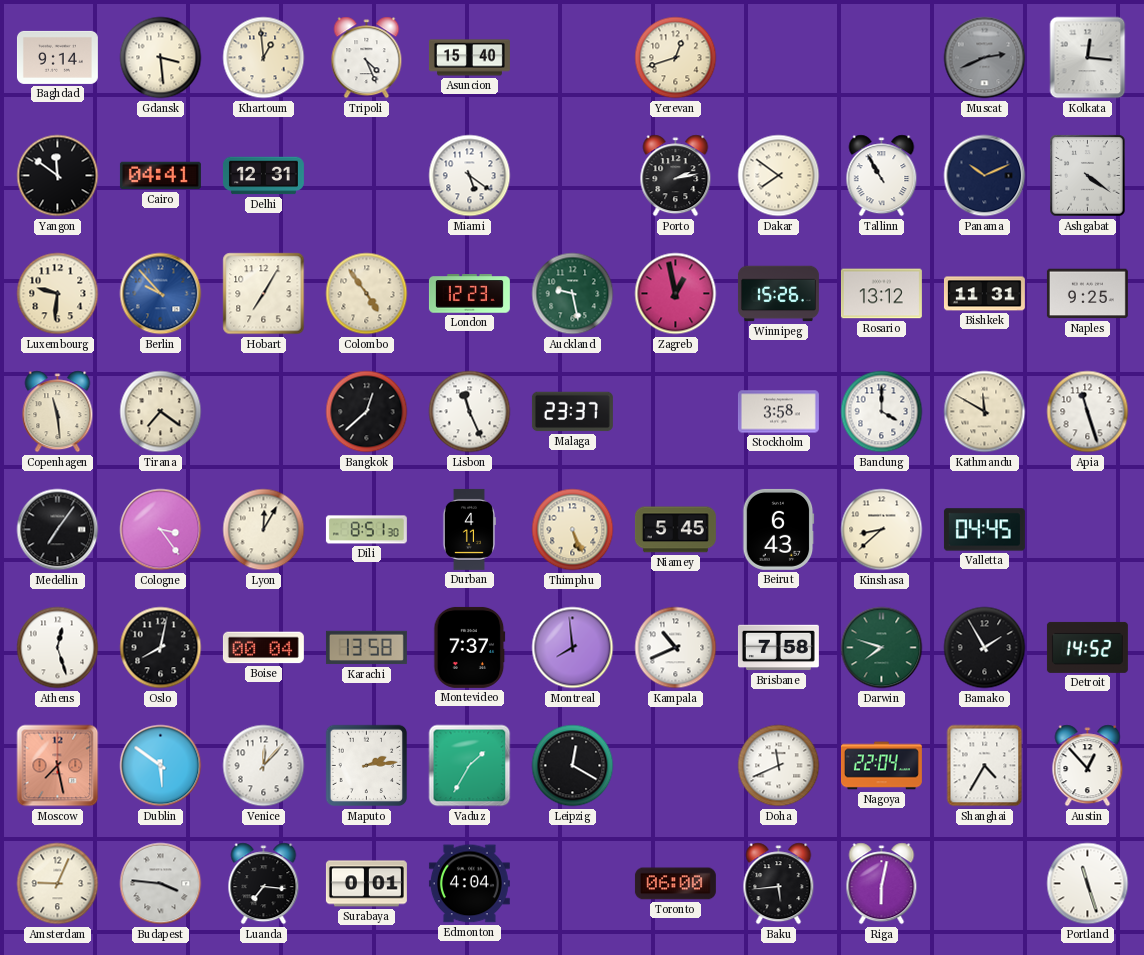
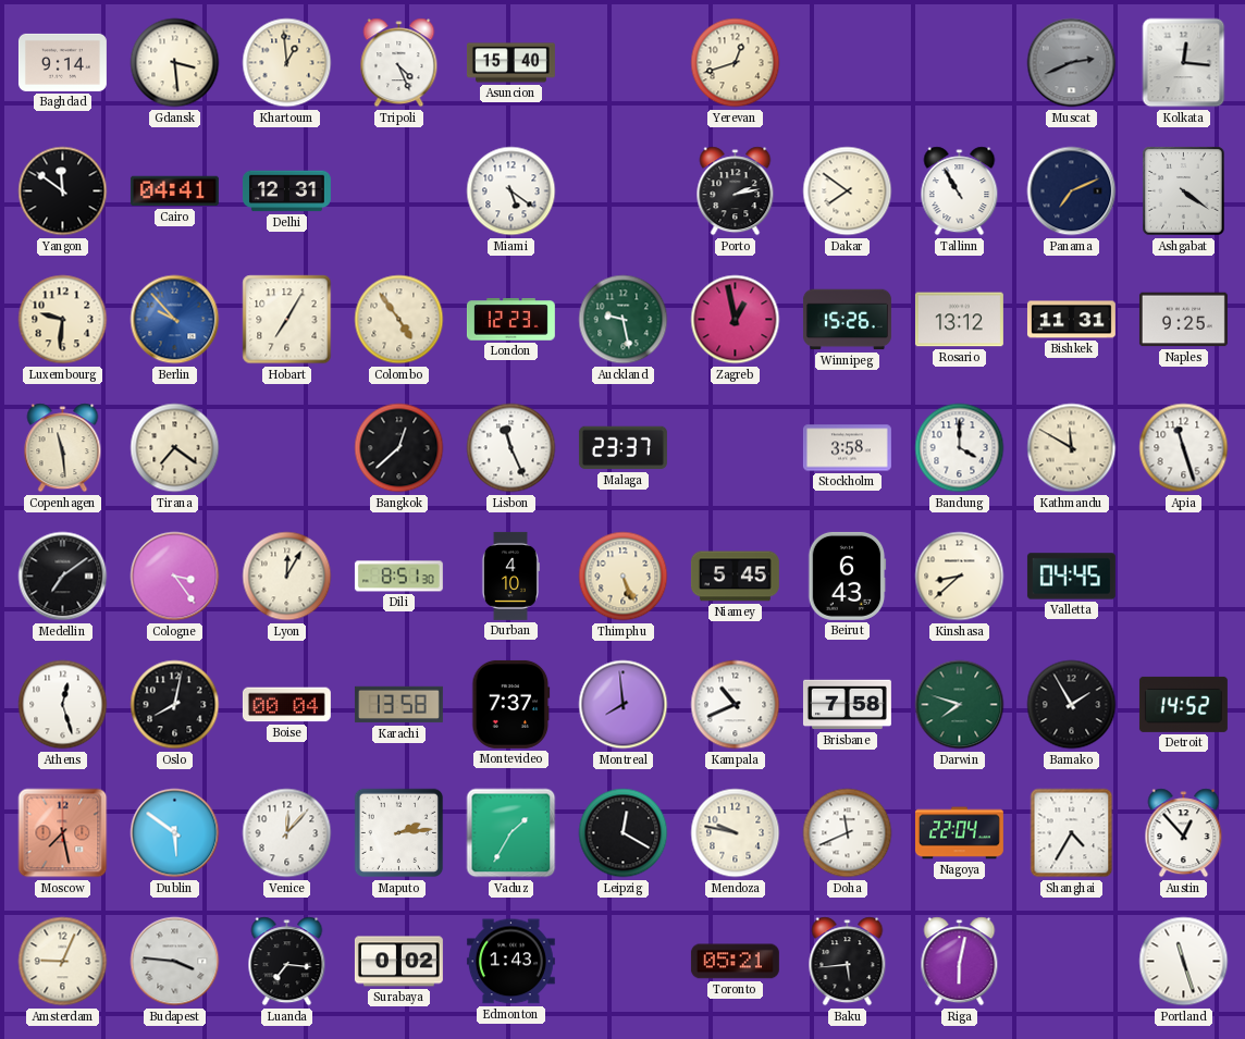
Panama: 10:11 -> 7:11
Medellin: 7:06 -> 7:09
Durban: 4:11 -> 4:10
Mendoza: none -> 9:47
Surabaya: 0:01 -> 0:02
Edmonton: 4:04 -> 1:43
Toronto: 06:00 -> 05:21
